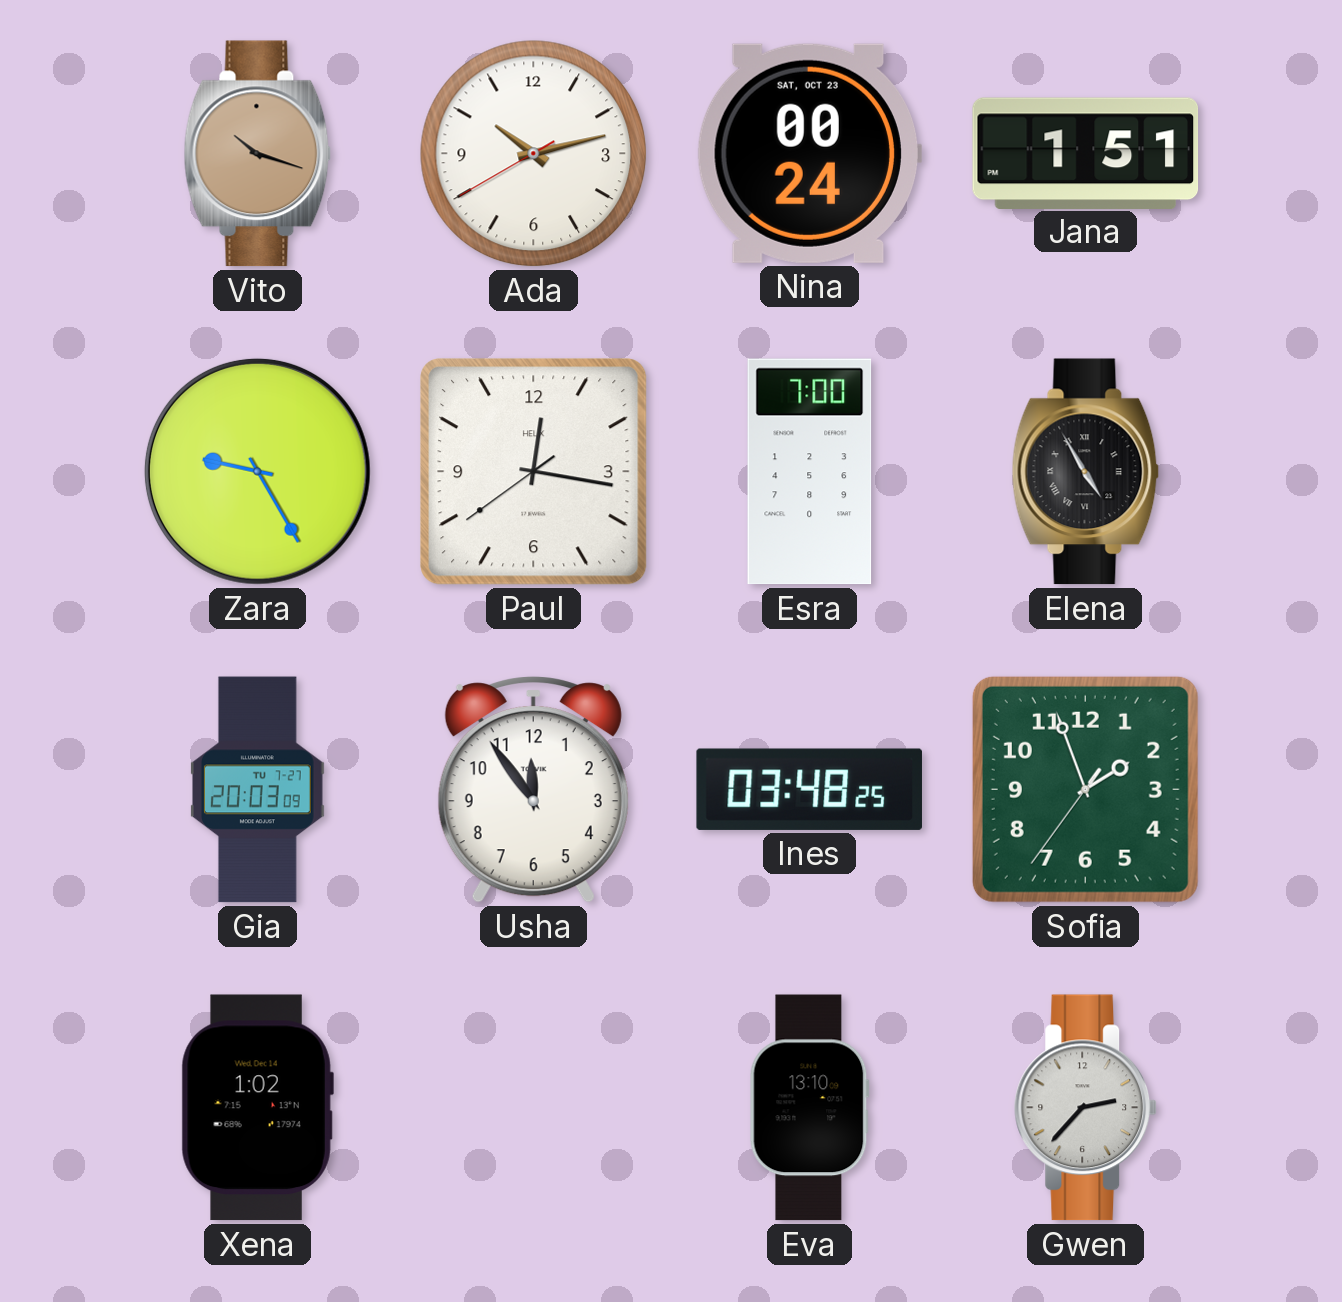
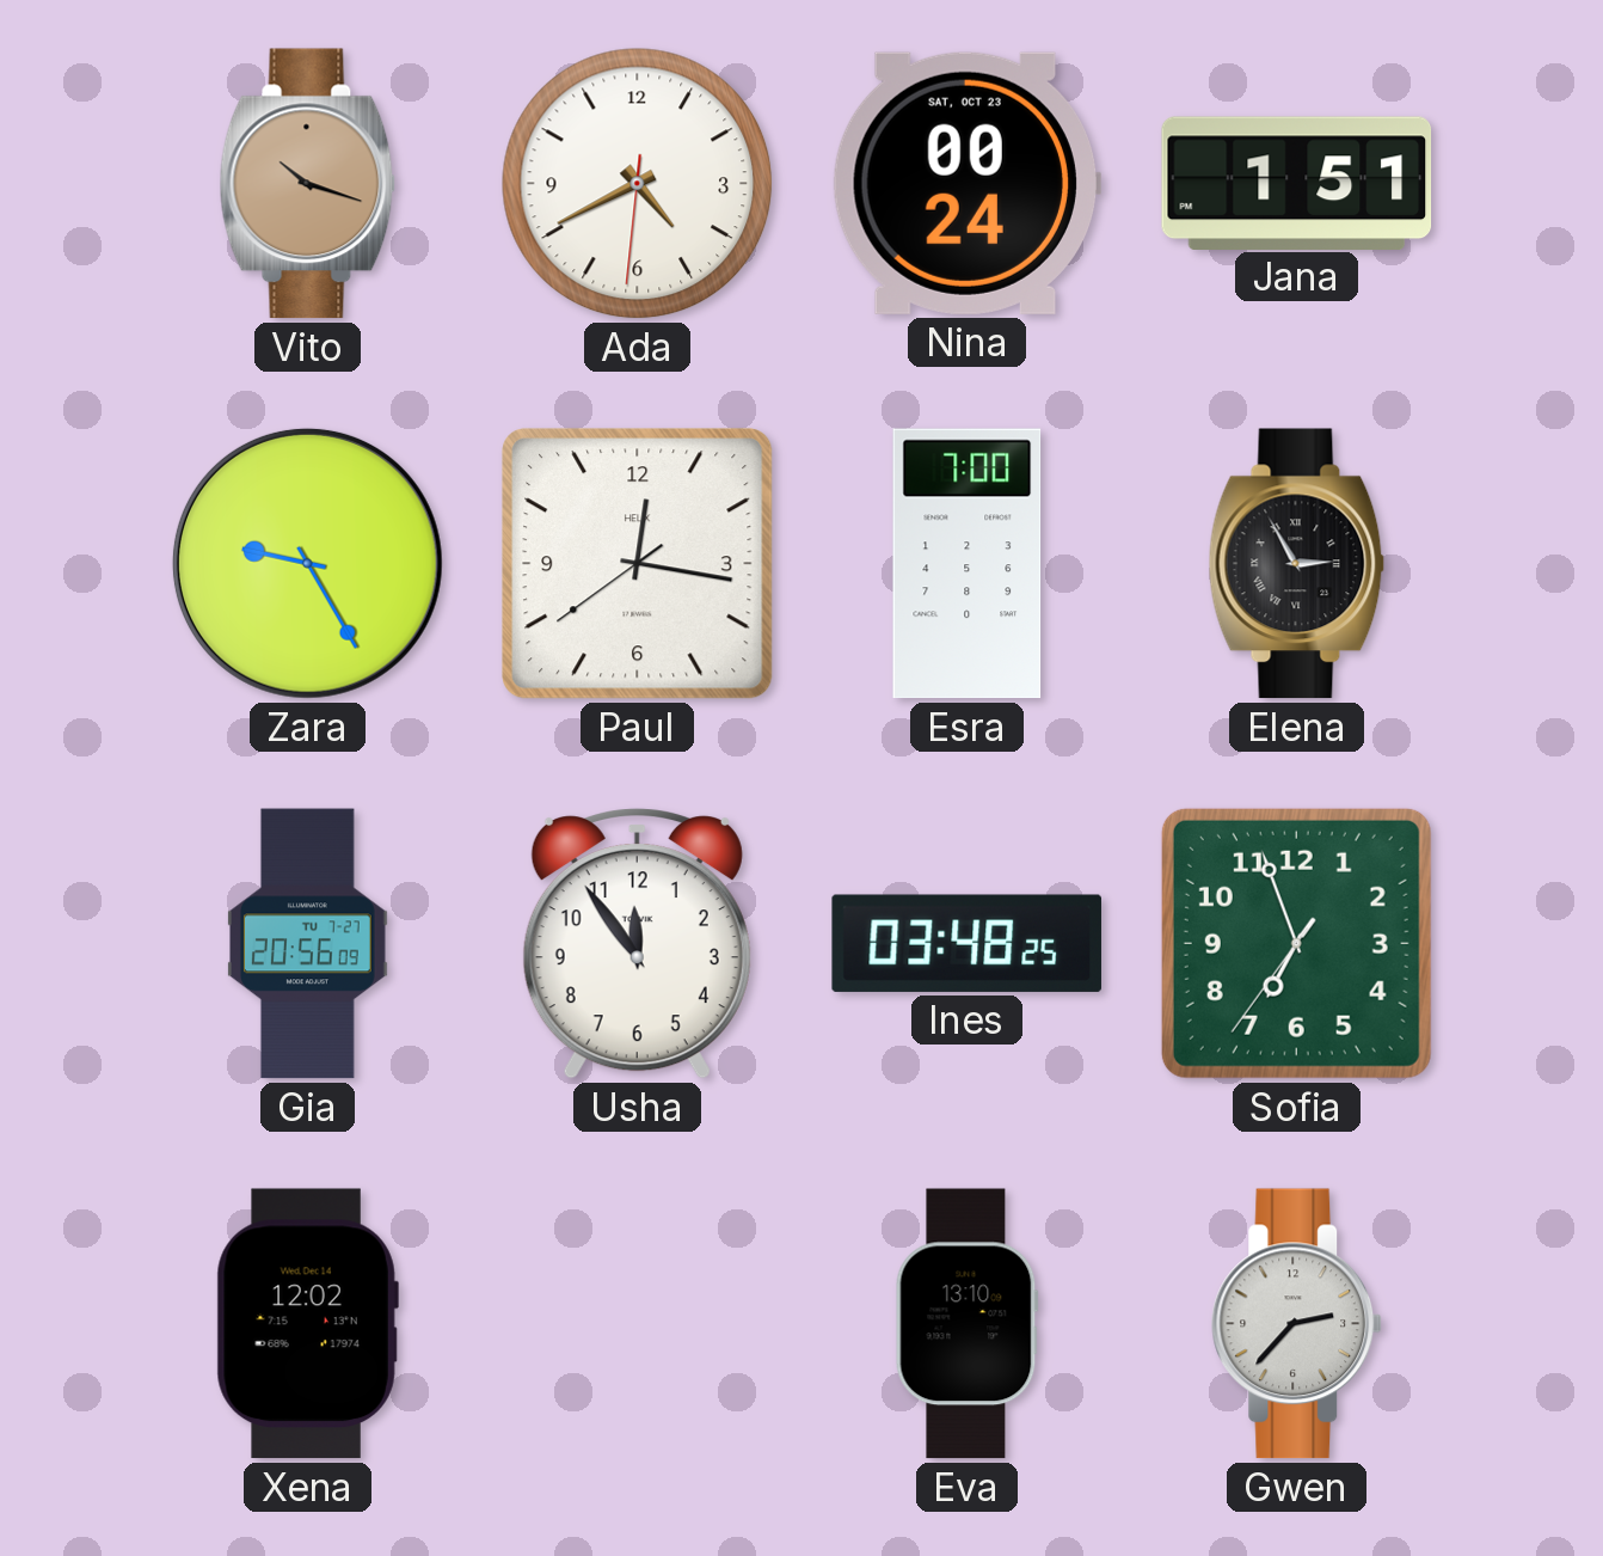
Ada: 10:12 -> 4:40
Elena: 4:55 -> 2:55
Gia: 20:03 -> 20:56
Sofia: 1:56 -> 6:56
Xena: 1:02 -> 12:02
